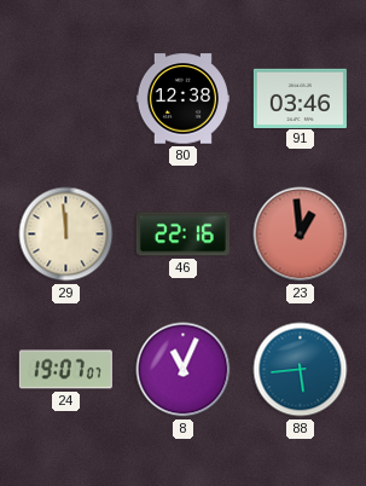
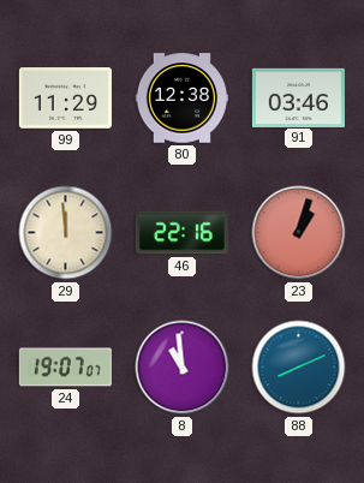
99: none -> 11:29
23: 12:59 -> 1:03
8: 11:04 -> 10:59
88: 5:44 -> 8:11
